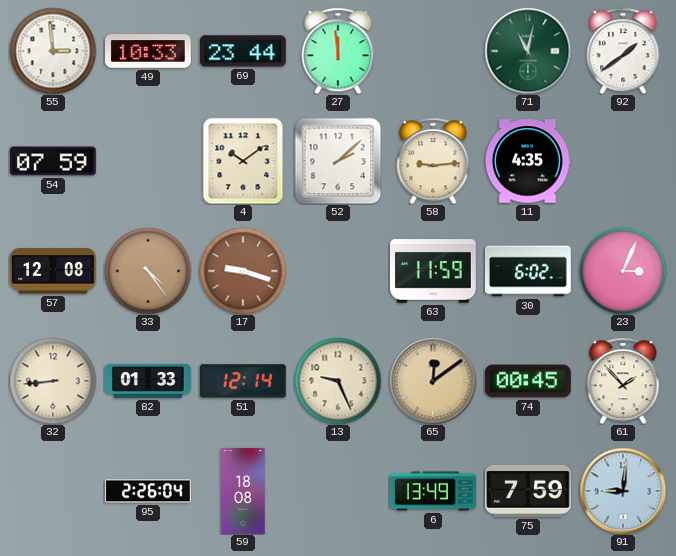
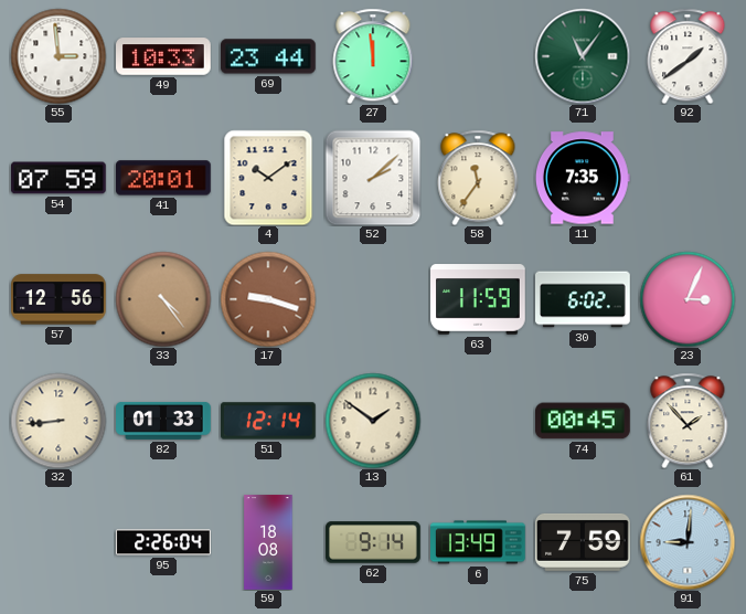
71: 11:02 -> 11:06
41: none -> 20:01
58: 9:14 -> 11:36
11: 4:35 -> 7:35
57: 12:08 -> 12:56
13: 9:26 -> 1:51
65: 12:09 -> none
62: none -> 9:14
